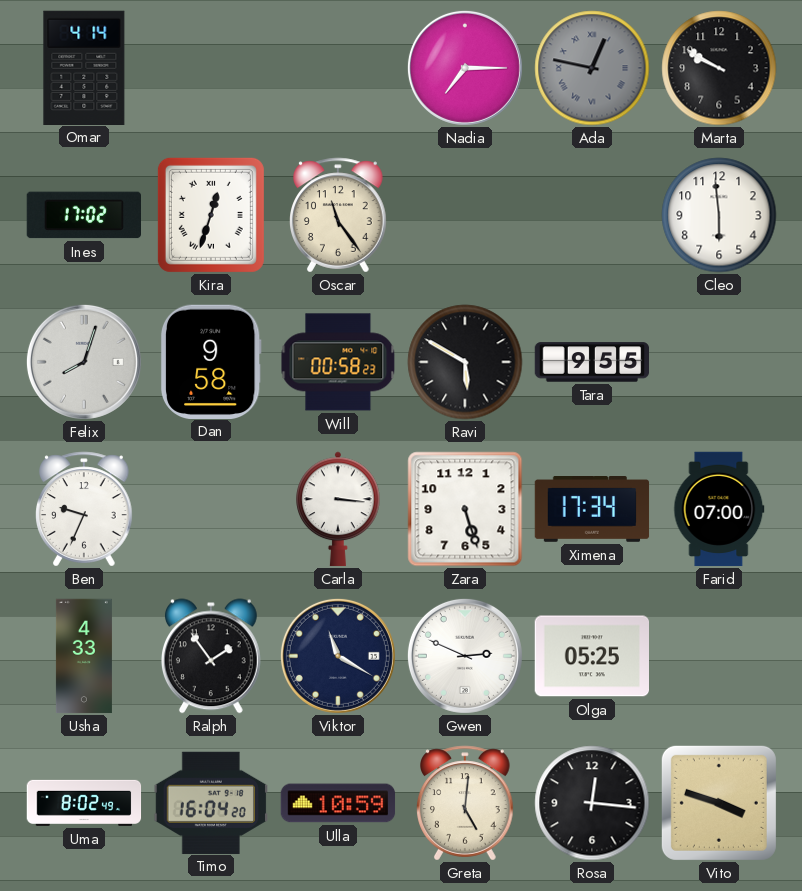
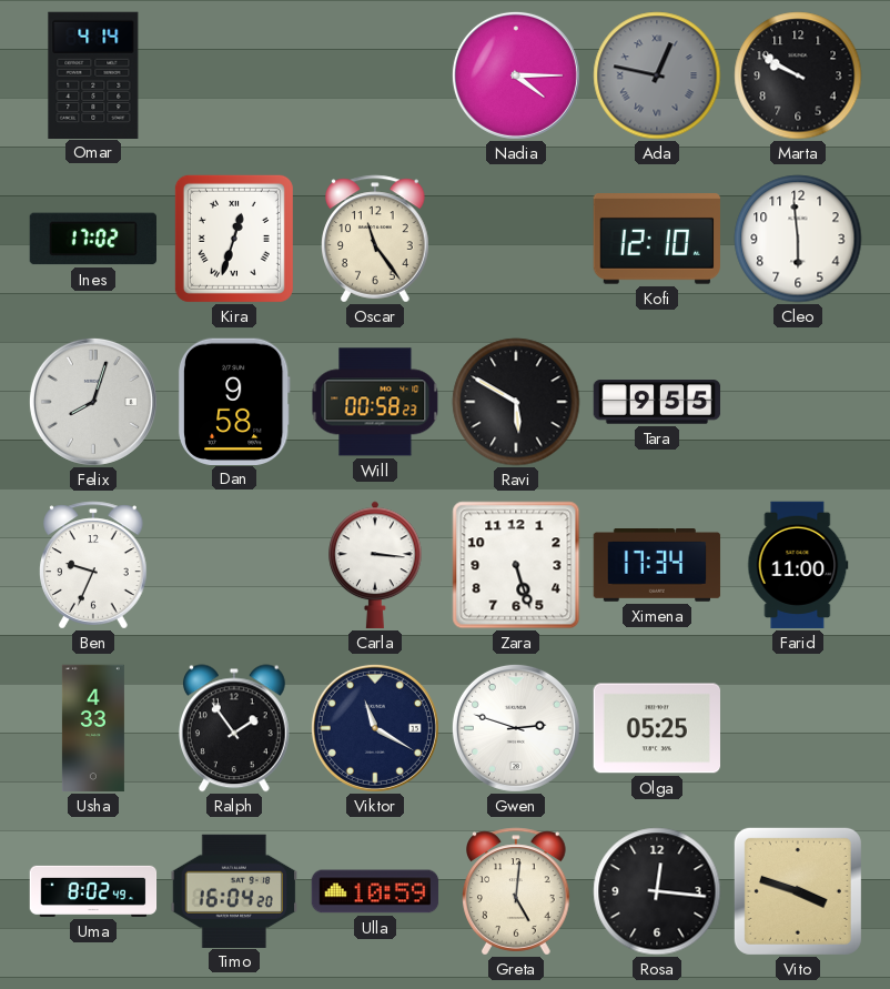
Nadia: 7:15 -> 4:15
Kofi: none -> 12:10
Farid: 07:00 -> 11:00
Gwen: 2:49 -> 2:48
